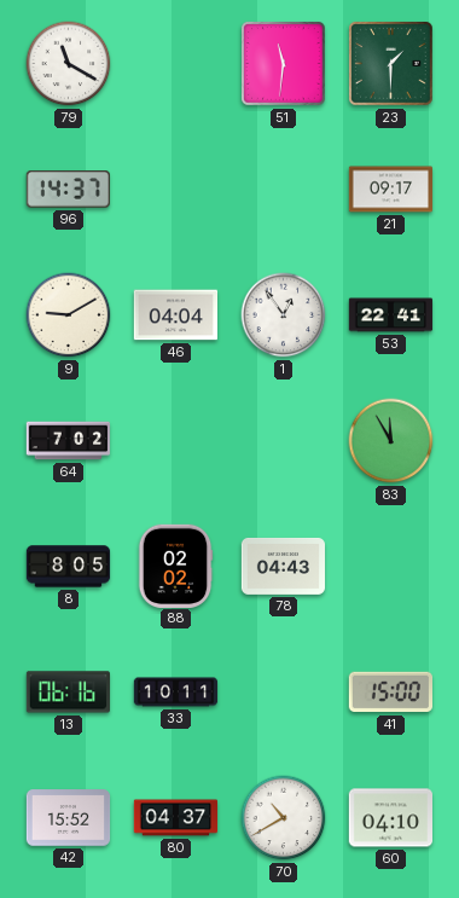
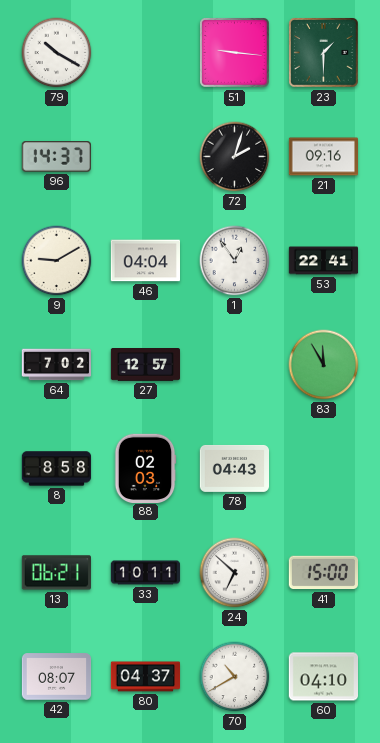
79: 11:20 -> 10:20
51: 11:31 -> 9:16
72: none -> 2:03
21: 09:17 -> 09:16
27: none -> 12:57
8: 8:05 -> 8:58
88: 02:02 -> 02:03
13: 06:16 -> 06:21
24: none -> 6:52
42: 15:52 -> 08:07
